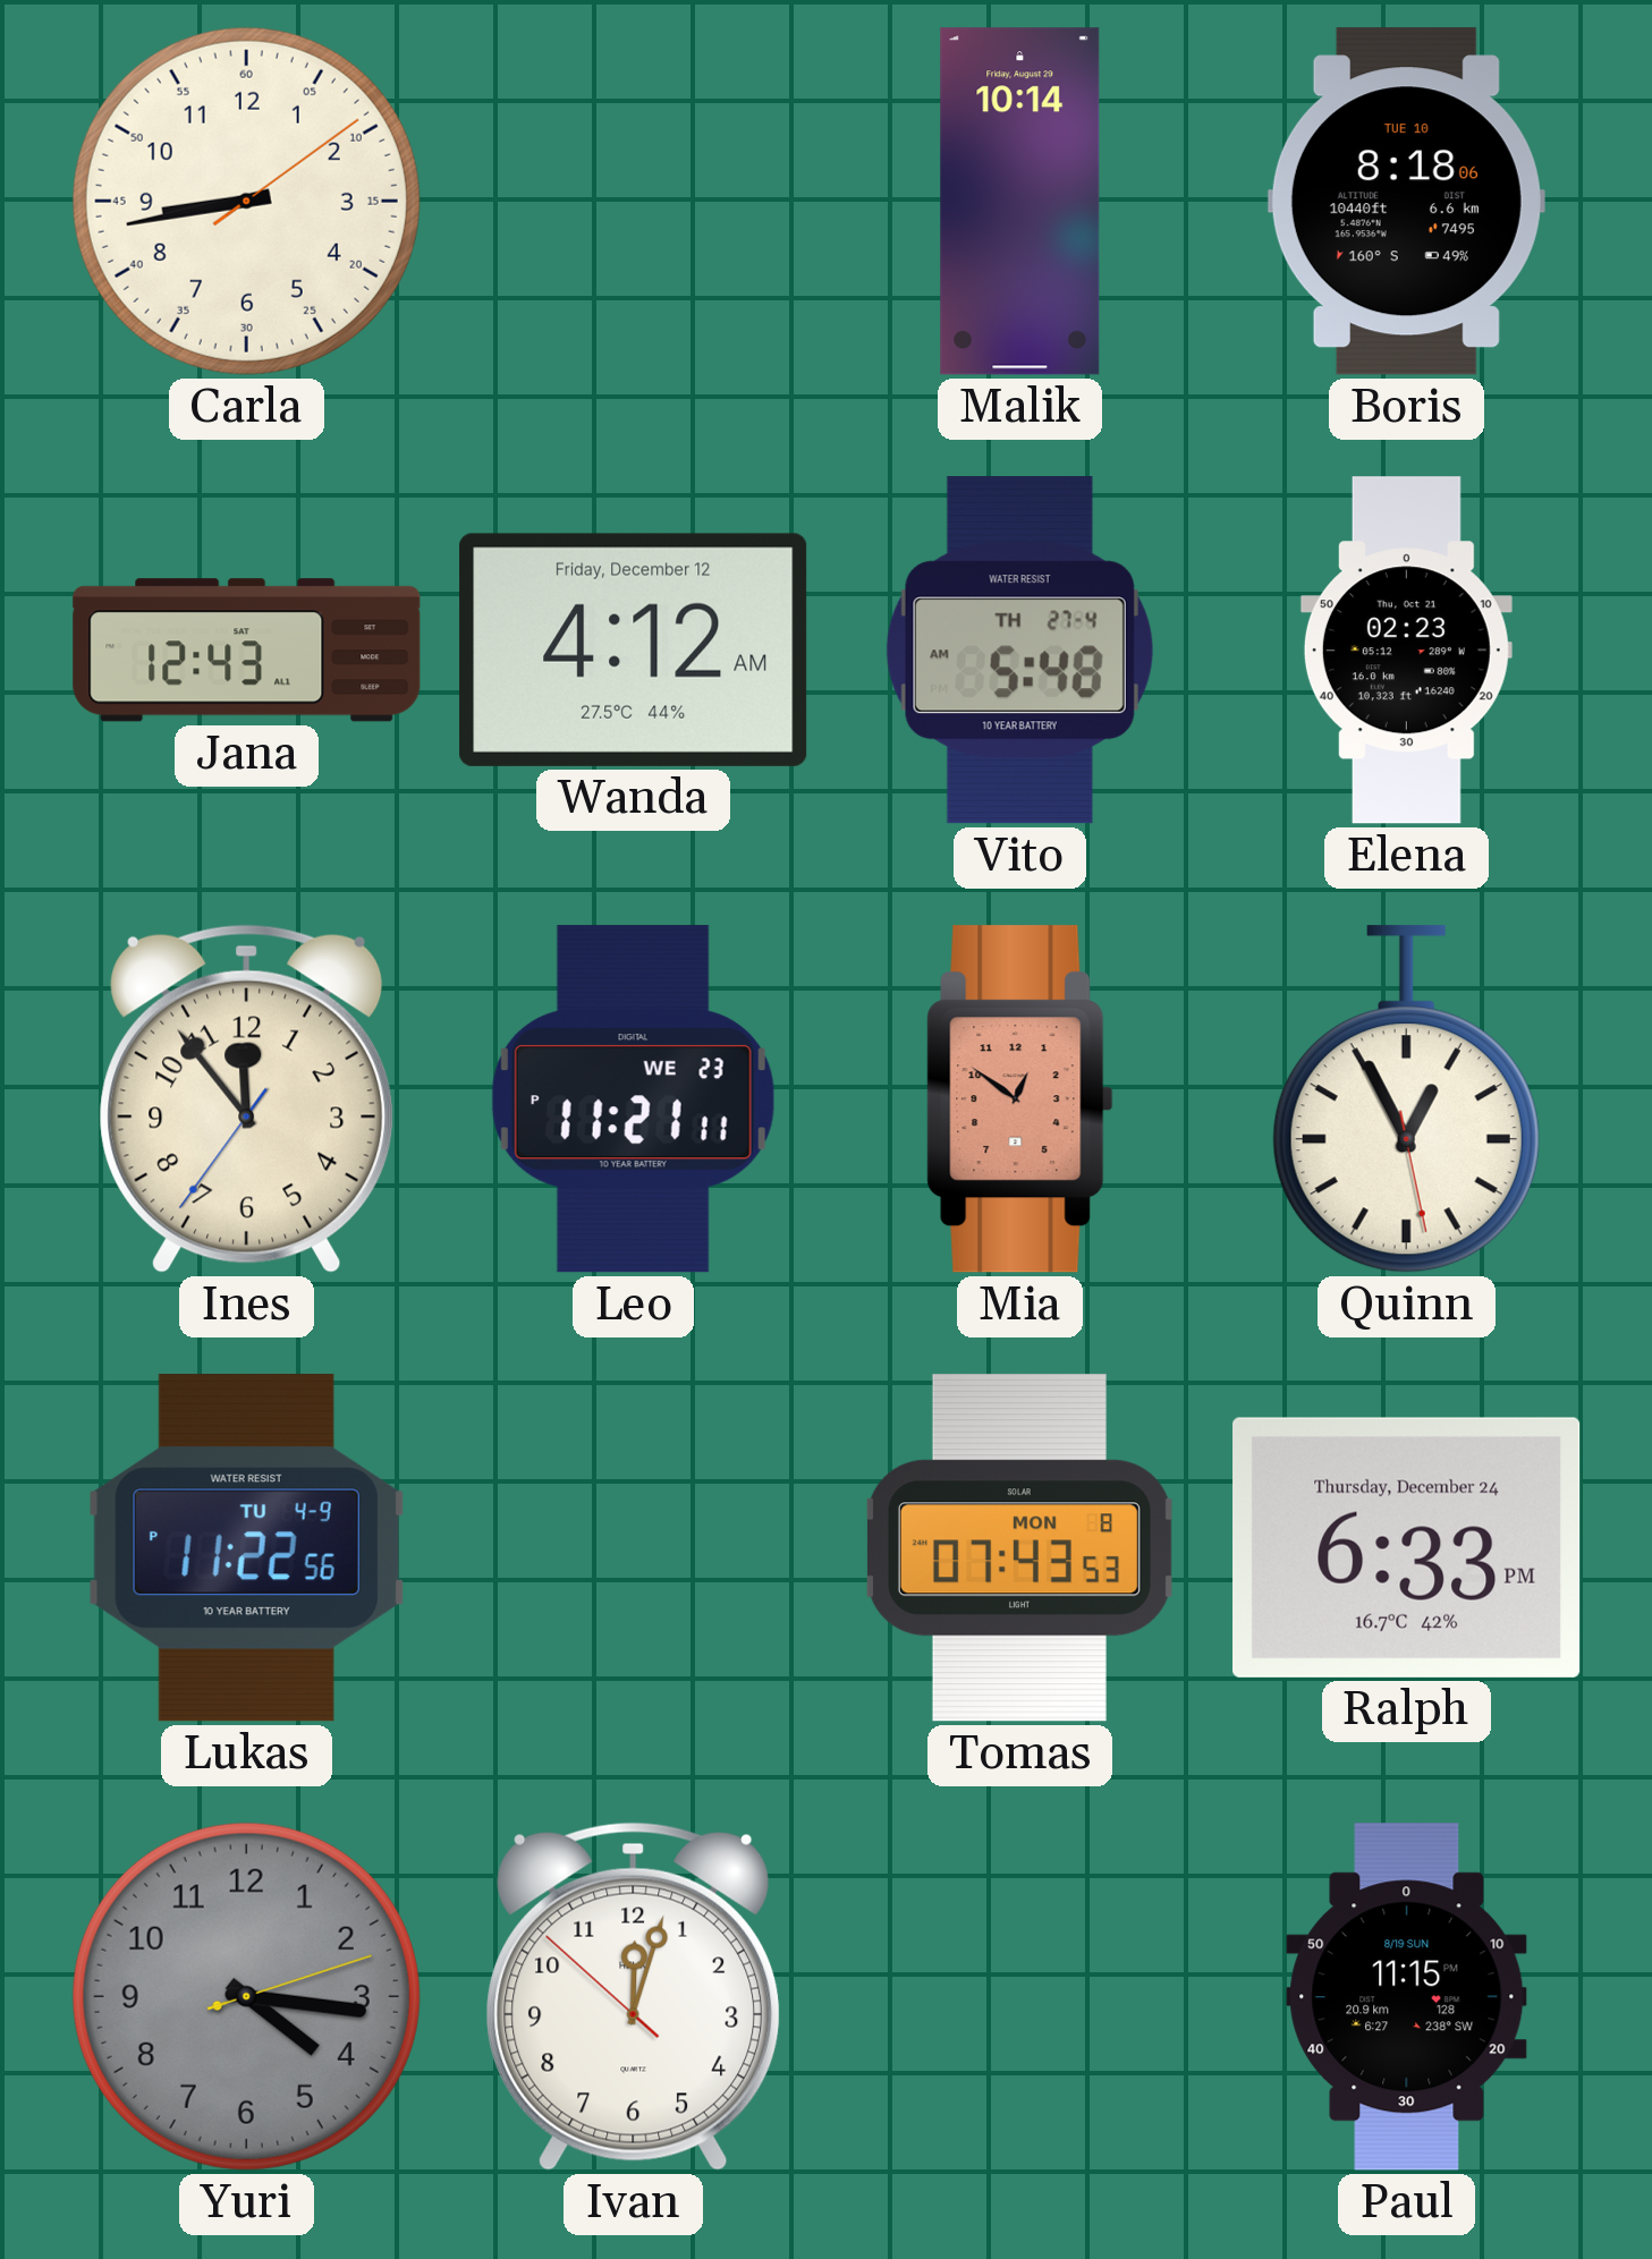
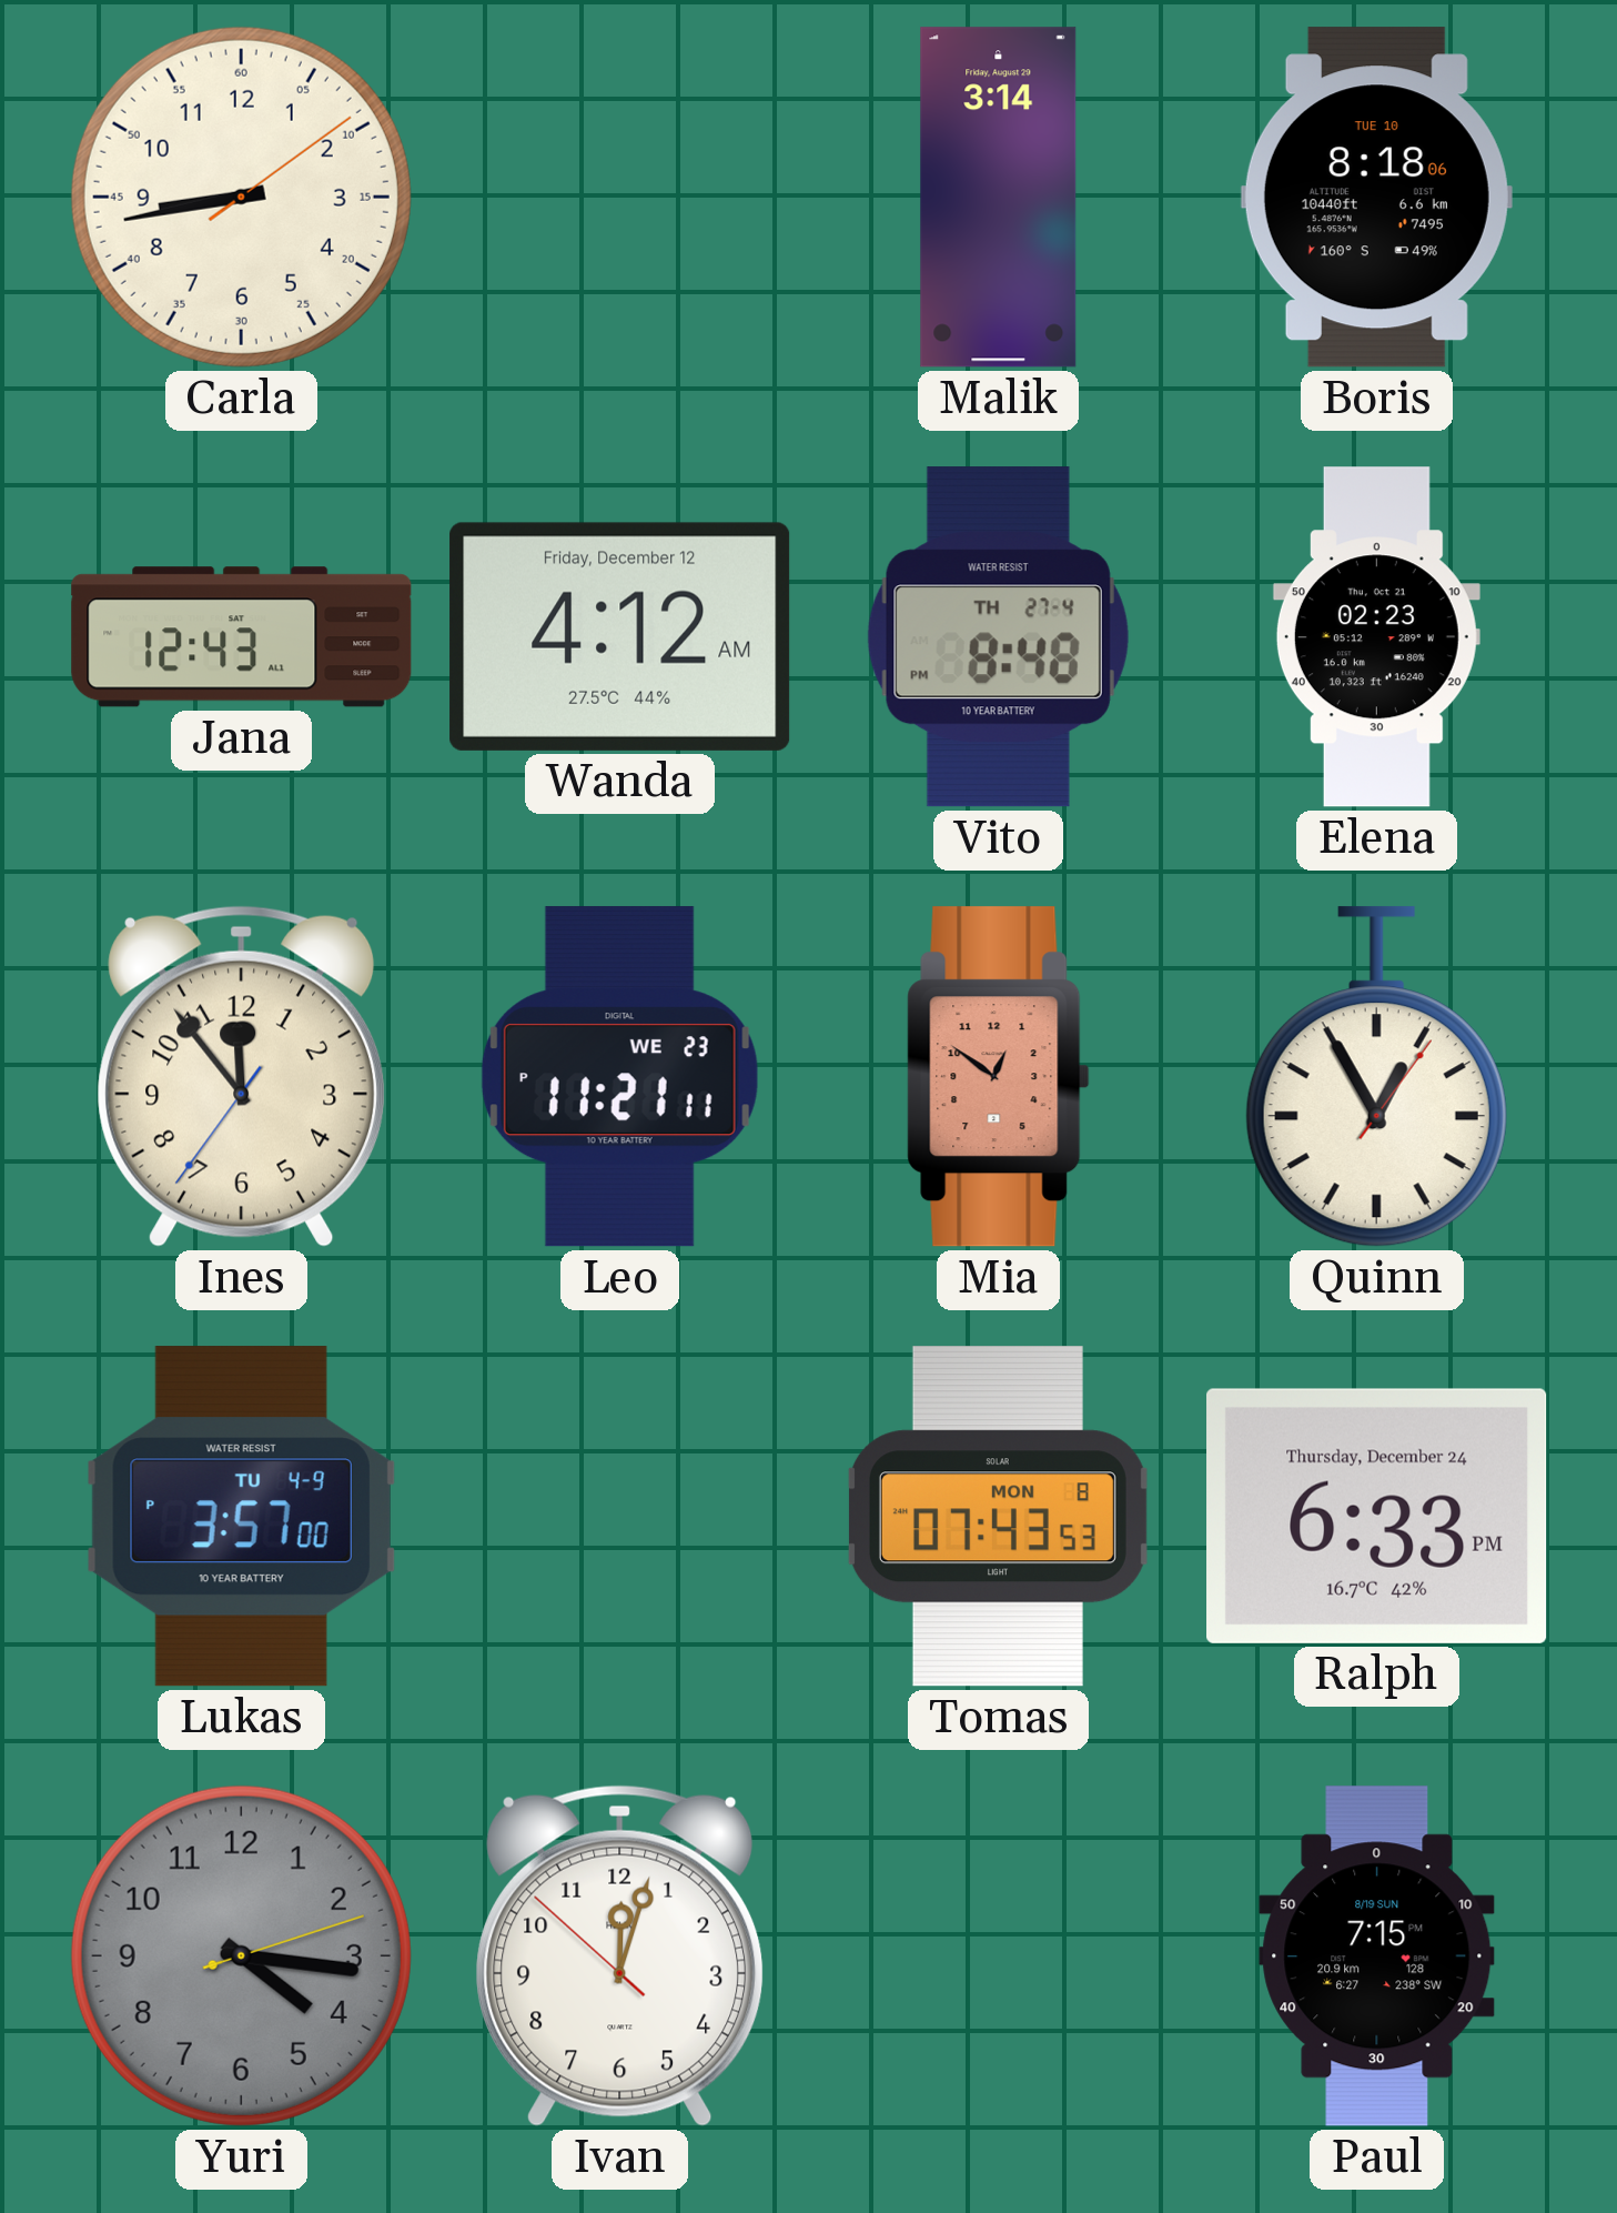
Malik: 10:14 -> 3:14
Vito: 5:48 -> 8:48
Quinn: 12:55:28 -> 12:55:06
Lukas: 11:22 -> 3:57
Paul: 11:15 -> 7:15
